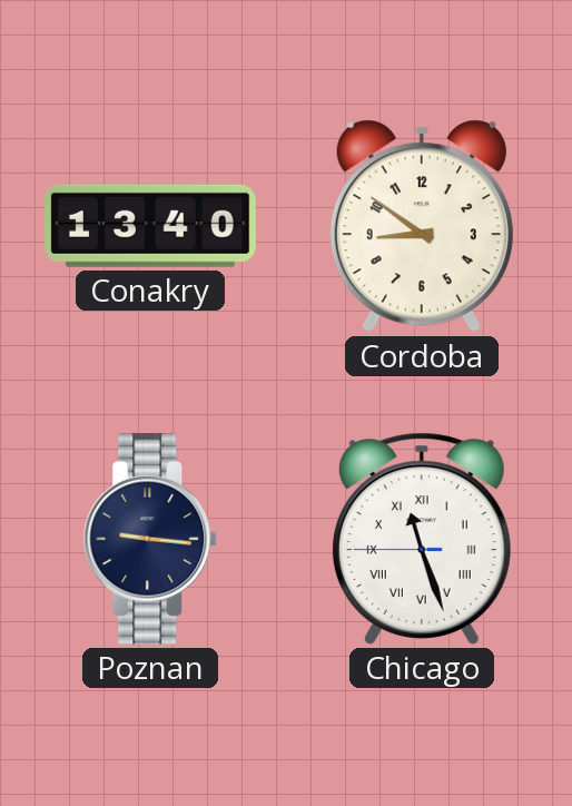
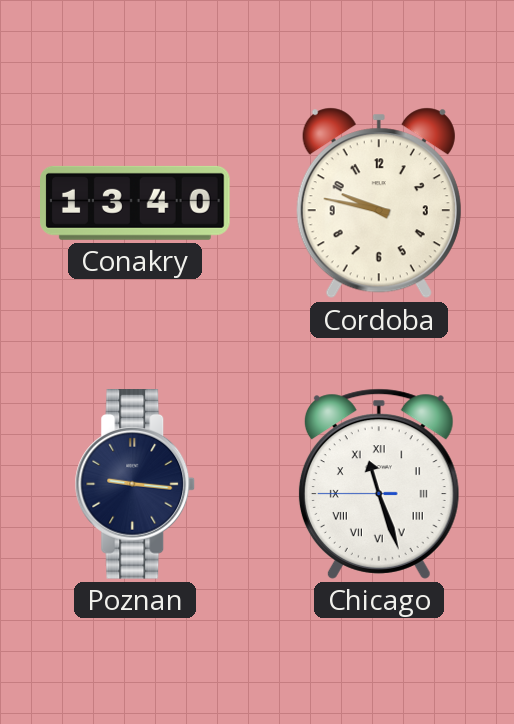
Cordoba: 8:51 -> 9:47
